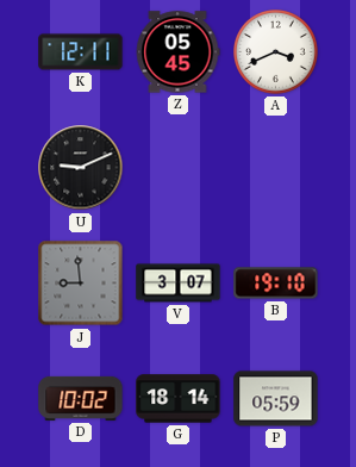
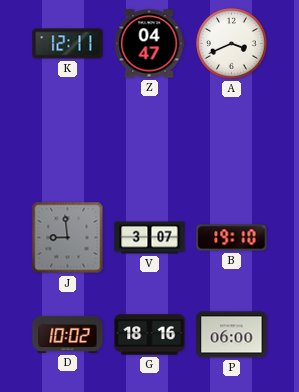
Z: 05:45 -> 04:47
U: 9:11 -> none
G: 18:14 -> 18:16
P: 05:59 -> 06:00
